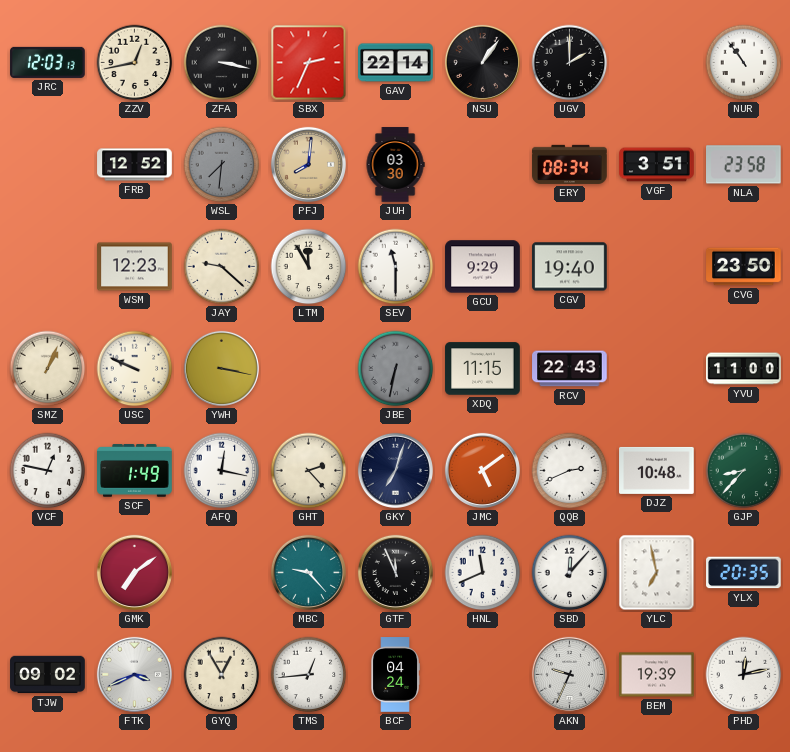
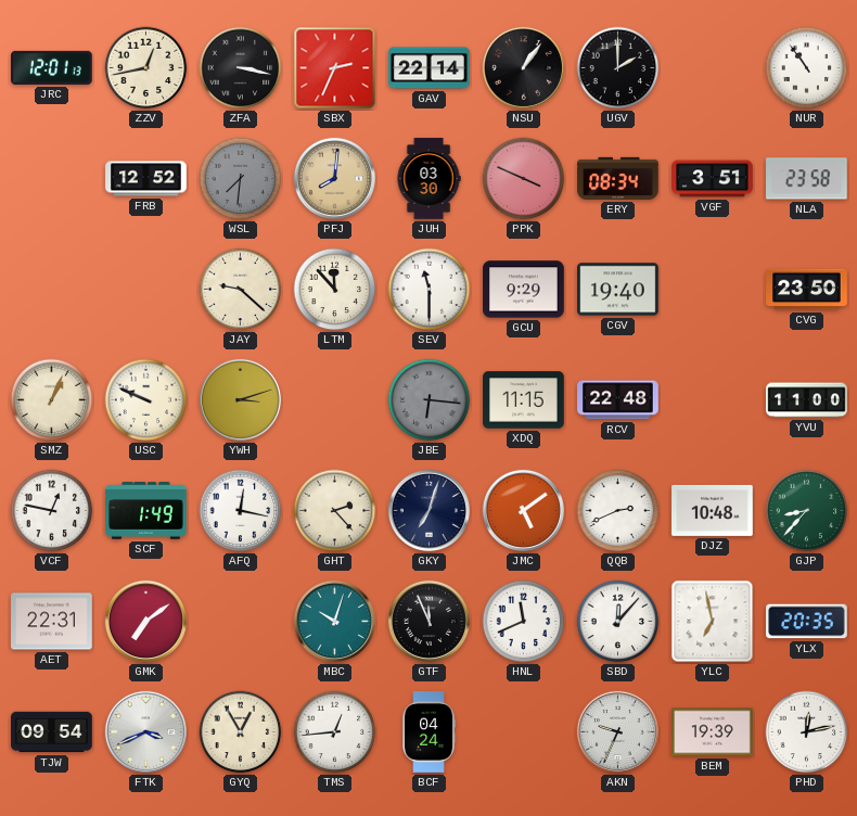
JRC: 12:03 -> 12:01
PPK: none -> 3:49
WSM: 12:23 -> none
LTM: 11:55 -> 11:53
YWH: 3:17 -> 3:12
JBE: 6:32 -> 6:16
RCV: 22:43 -> 22:48
AET: none -> 22:31
MBC: 9:23 -> 10:03
TJW: 09:02 -> 09:54
